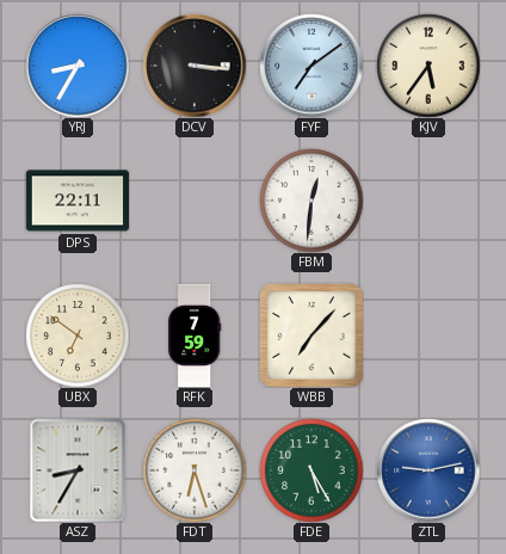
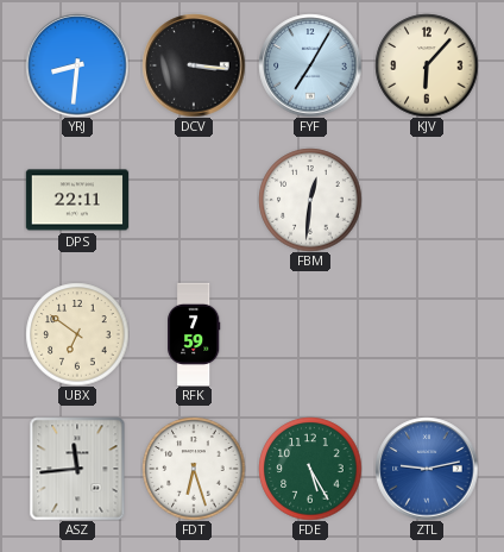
YRJ: 8:35 -> 8:31
FYF: 7:09 -> 7:05
KJV: 5:36 -> 6:07
WBB: 7:07 -> none
ASZ: 8:35 -> 11:44
